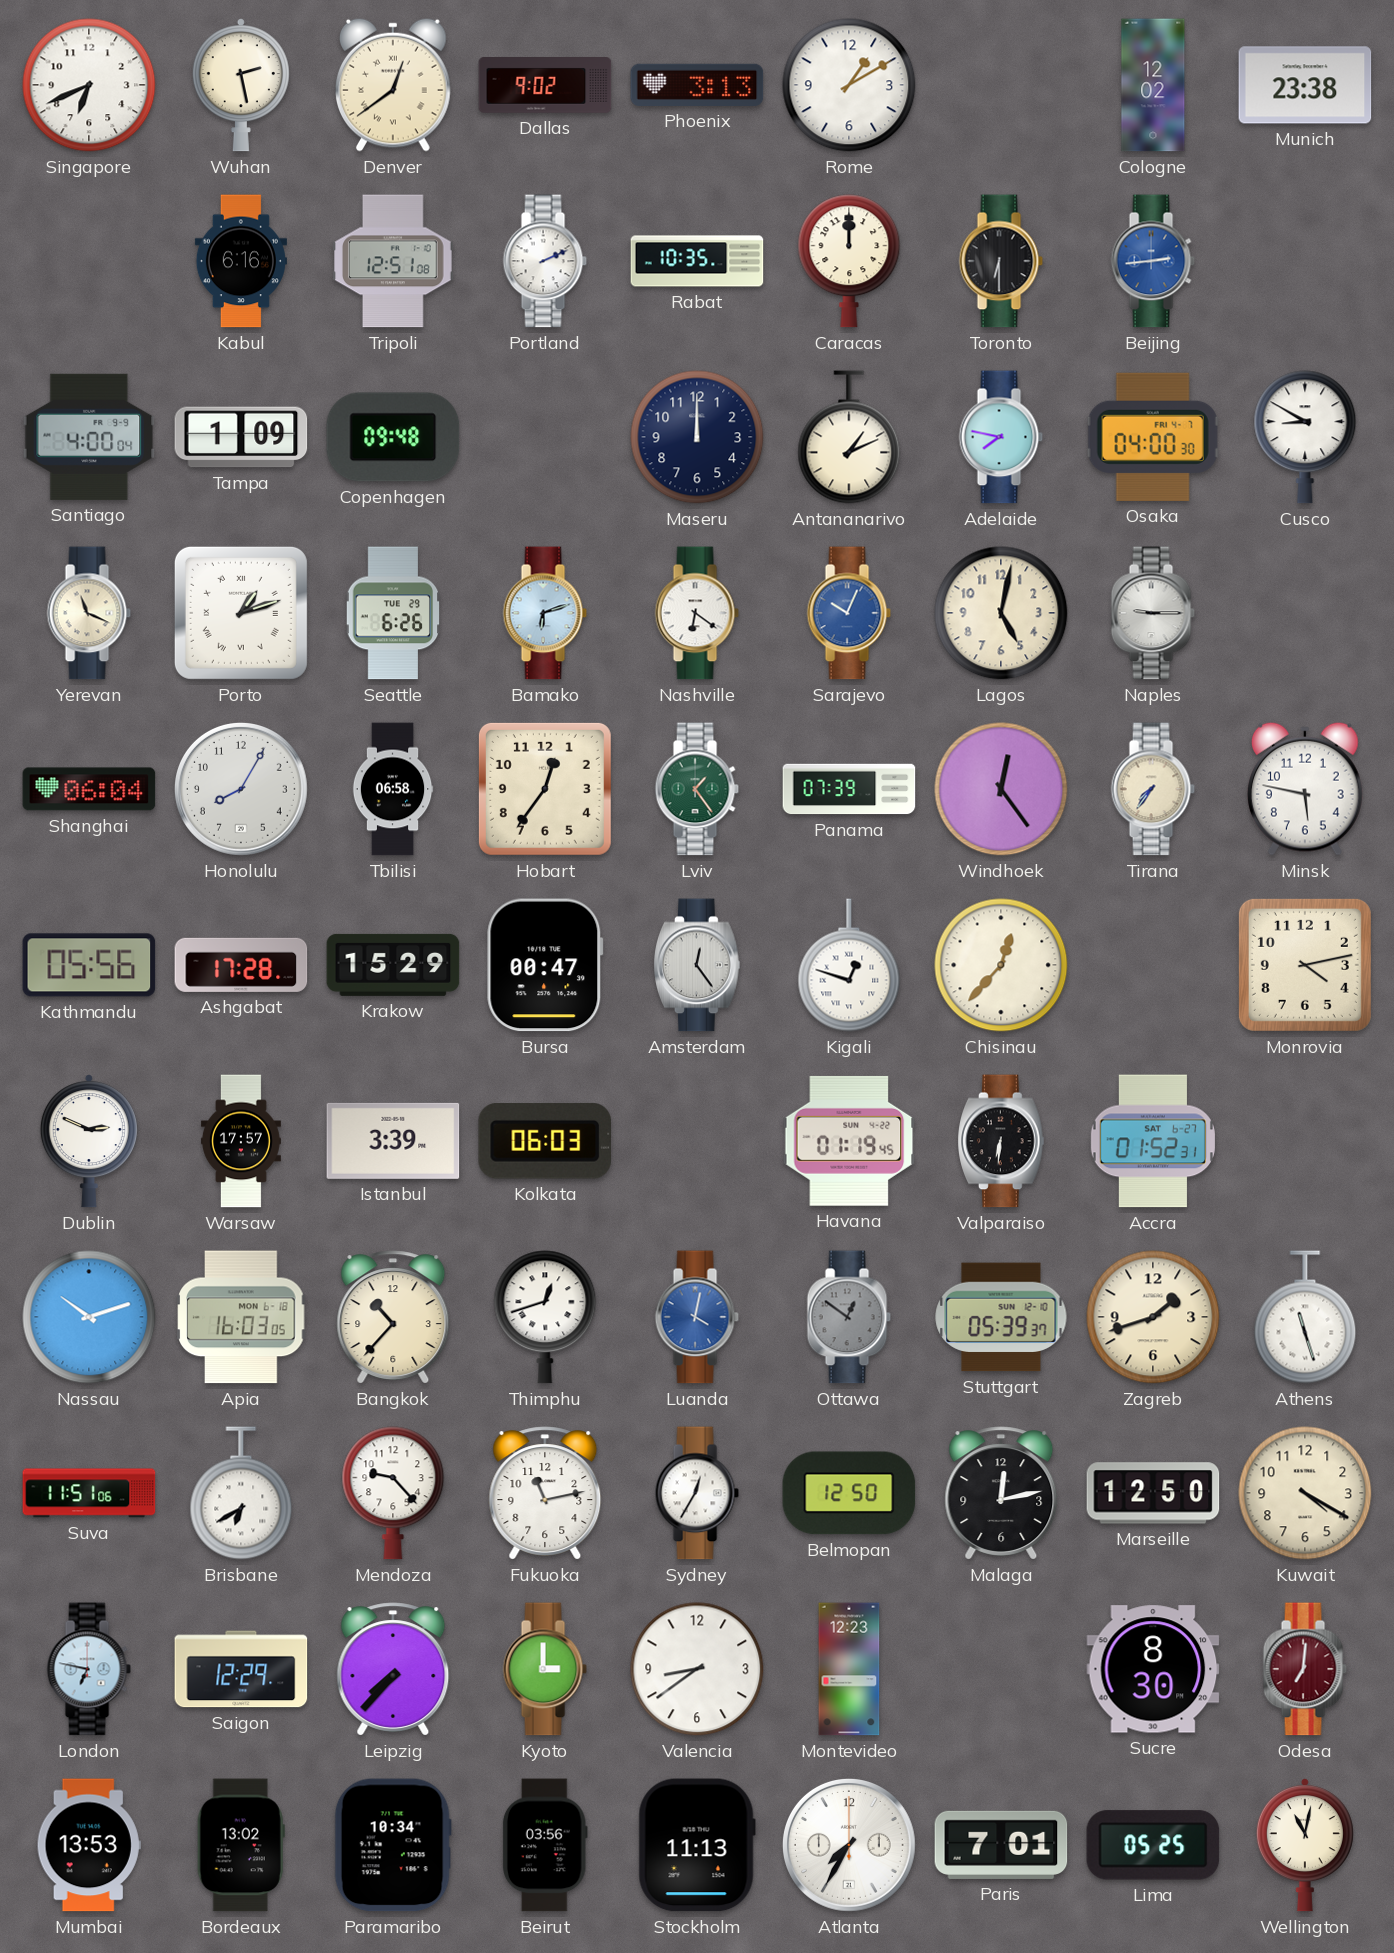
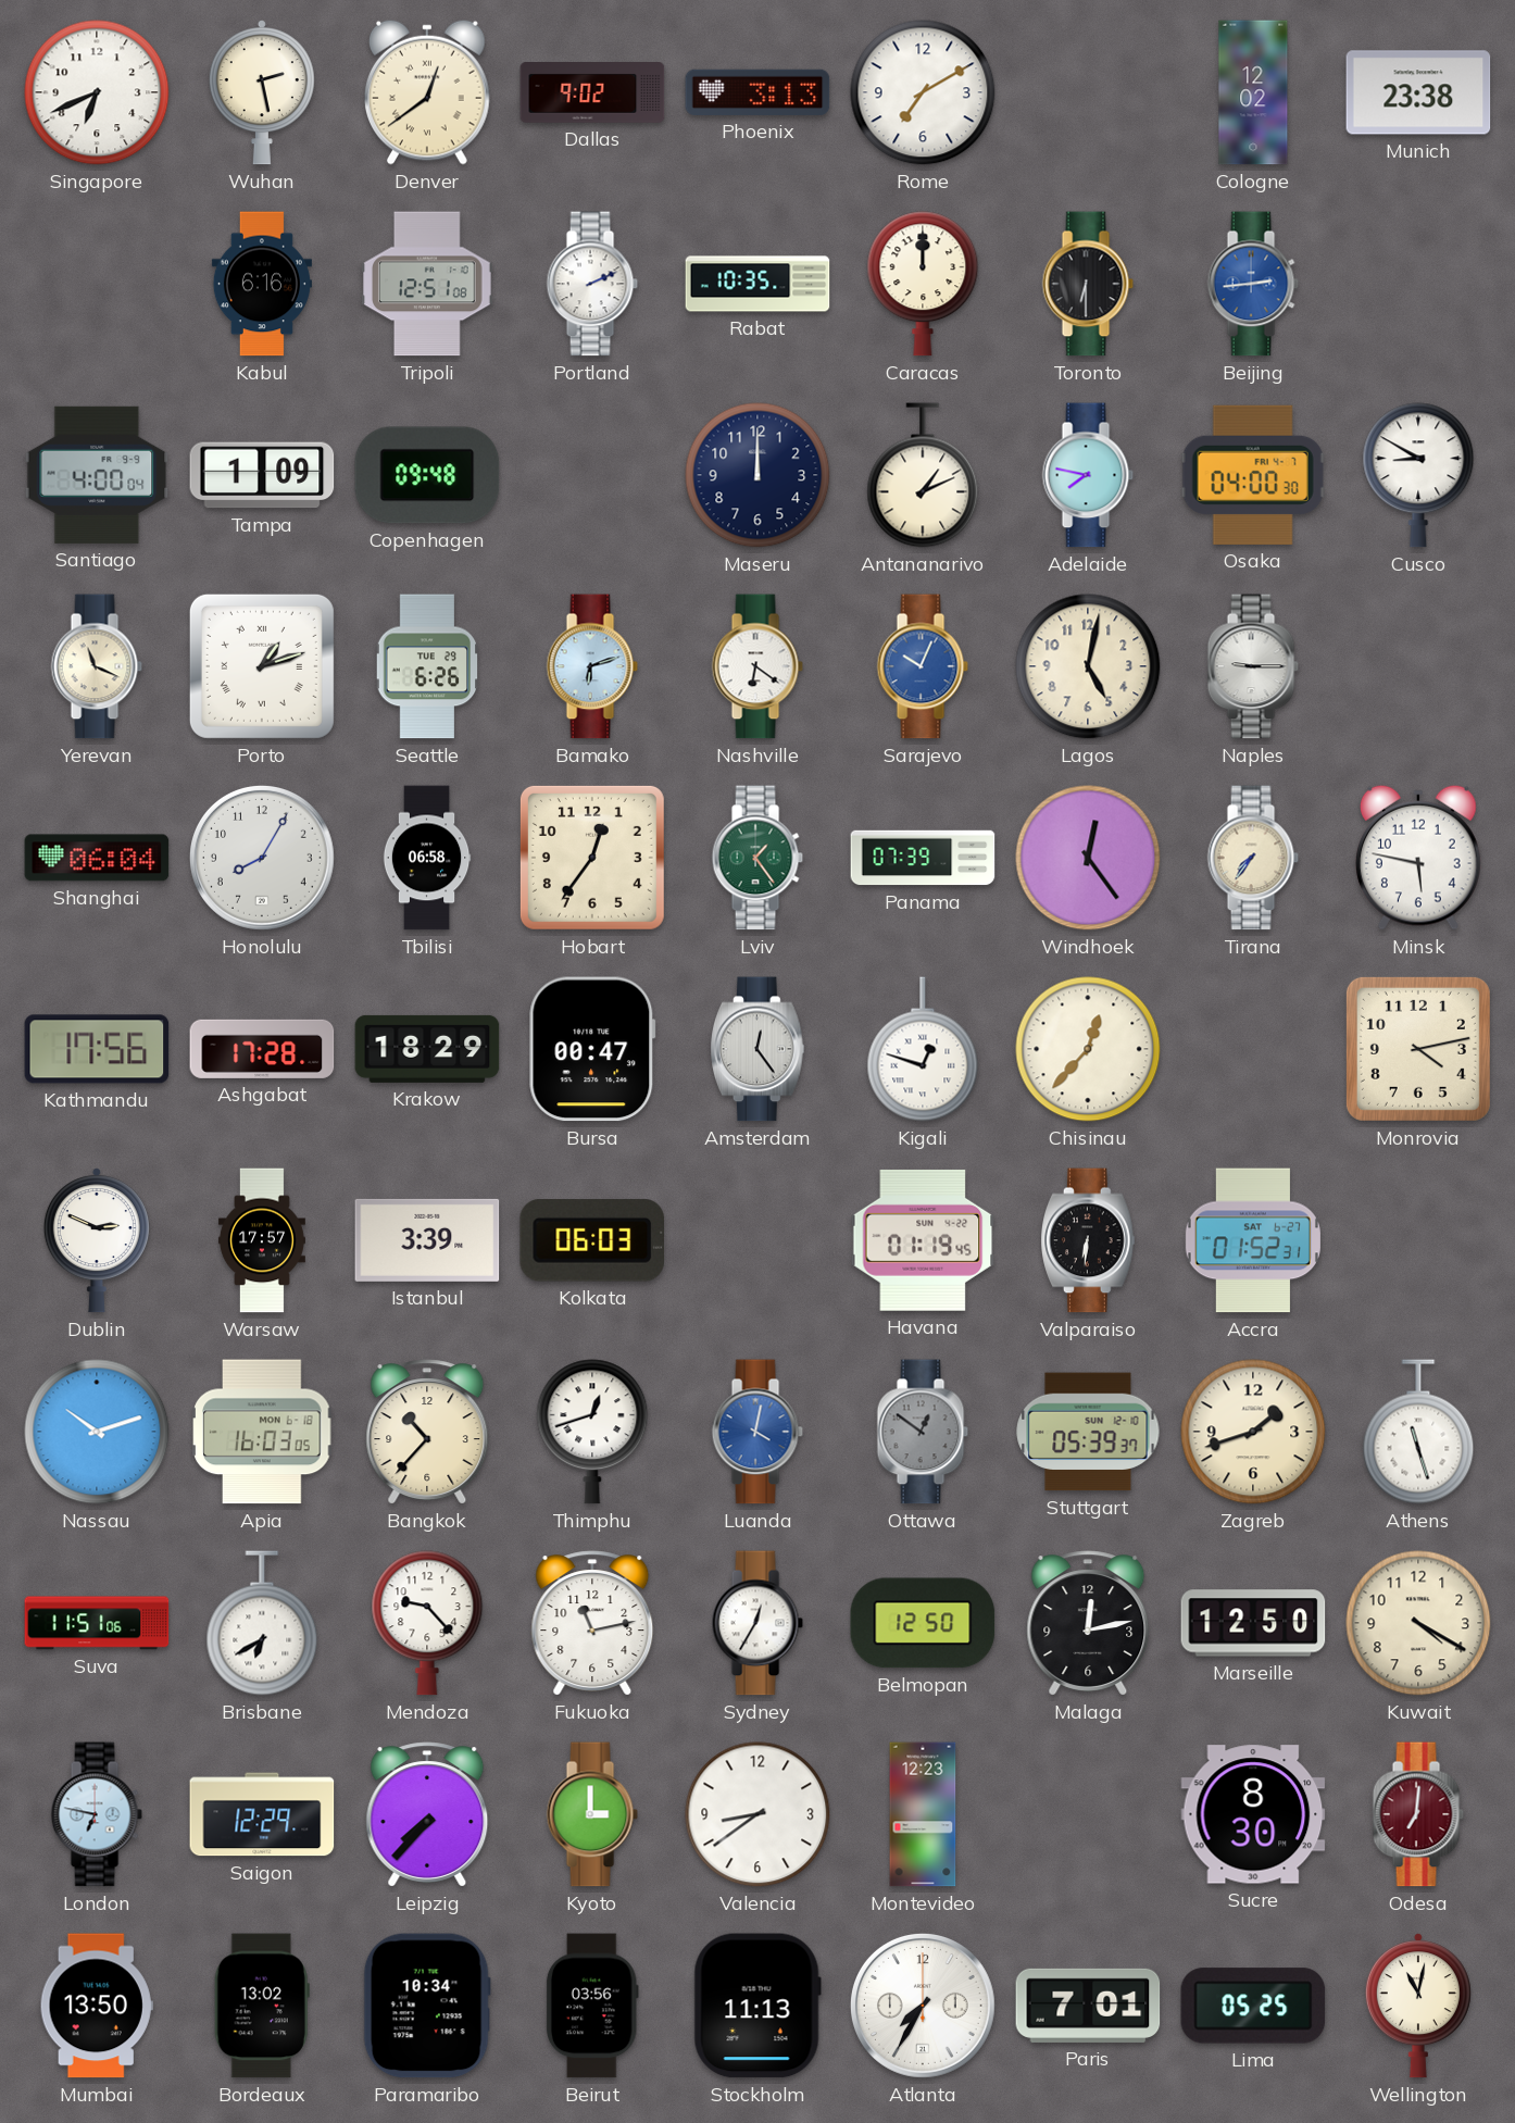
Rome: 1:10 -> 7:10
Kathmandu: 05:56 -> 17:56
Krakow: 15:29 -> 18:29
Mumbai: 13:53 -> 13:50
